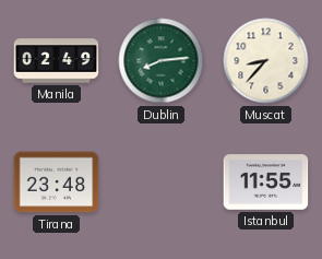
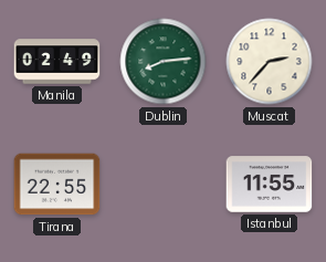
Muscat: 8:37 -> 2:37
Tirana: 23:48 -> 22:55
